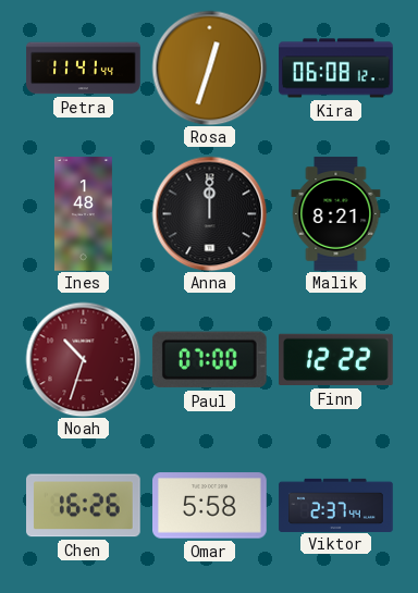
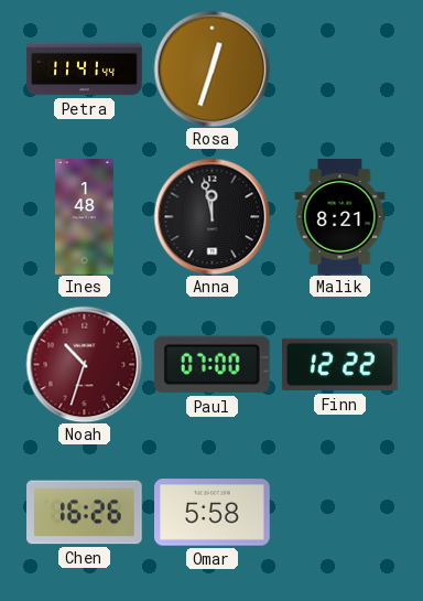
Kira: 06:08 -> none
Anna: 12:00 -> 11:58
Viktor: 2:37 -> none
